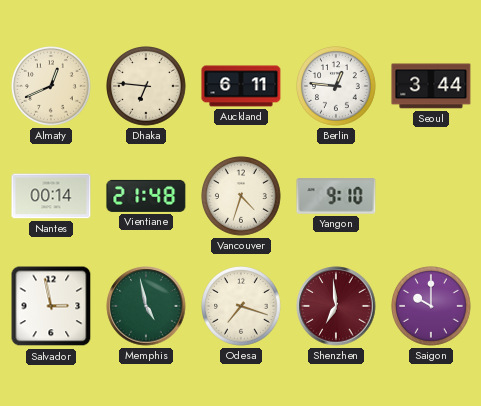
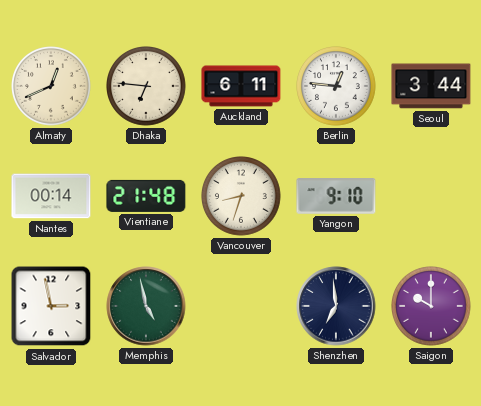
Vancouver: 4:33 -> 8:33
Odesa: 7:18 -> none
Shenzhen dial: burgundy -> navy
